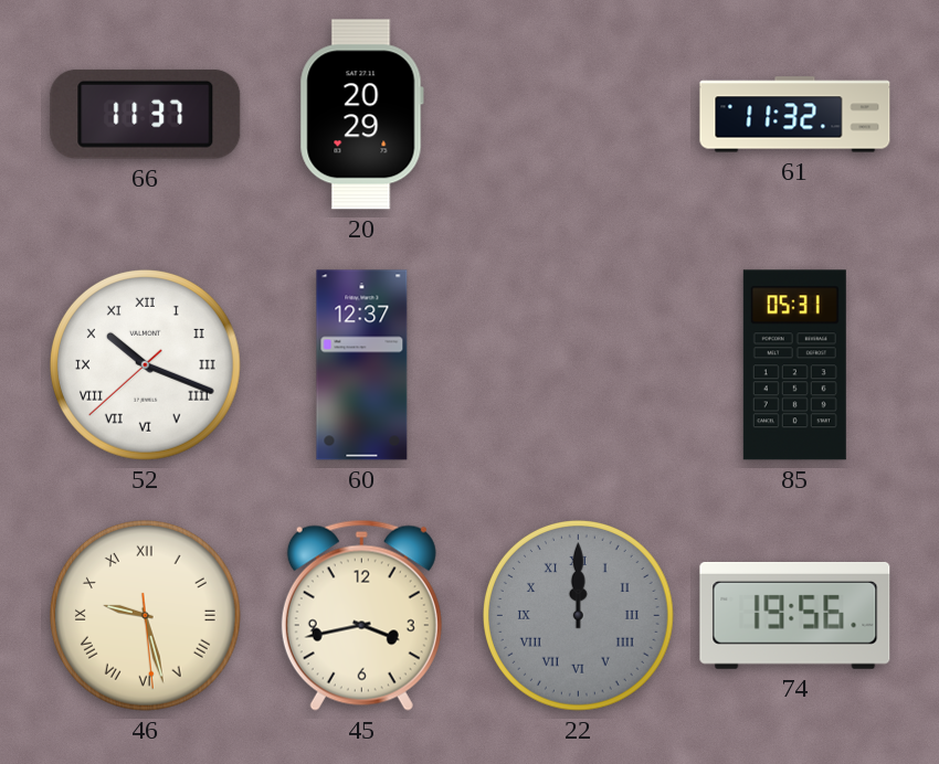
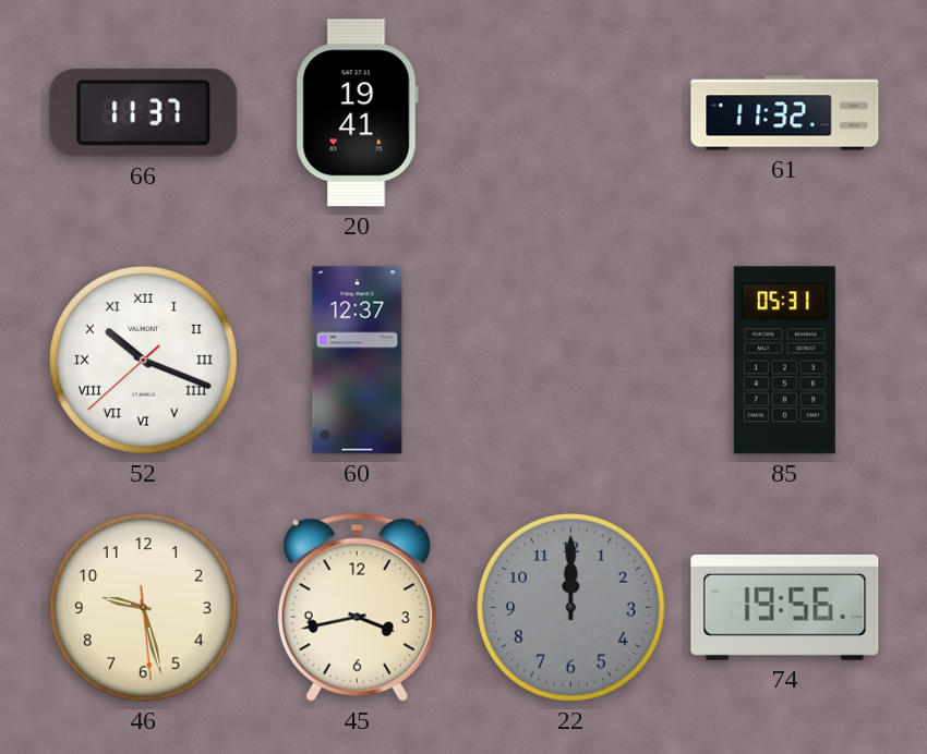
20: 20:29 -> 19:41
46 numerals: Roman -> Arabic
22 numerals: Roman -> Arabic
